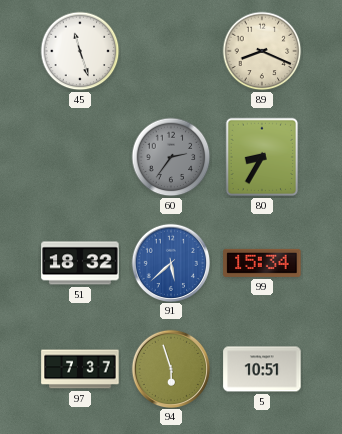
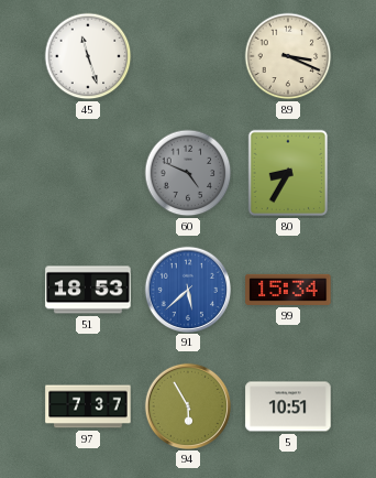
89: 8:19 -> 3:19
60: 2:36 -> 4:49
51: 18:32 -> 18:53
94: 5:57 -> 5:55
